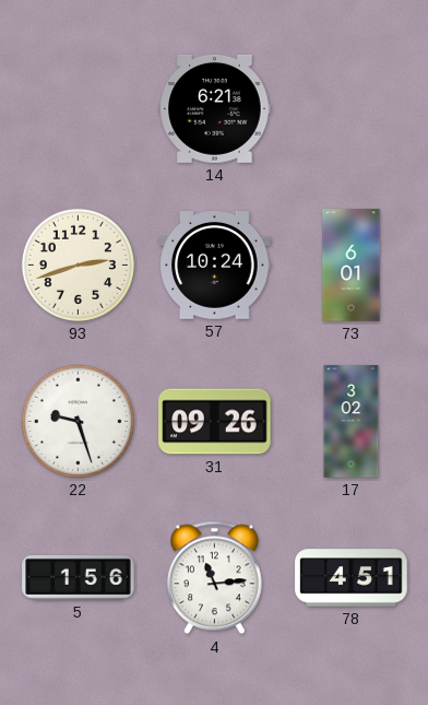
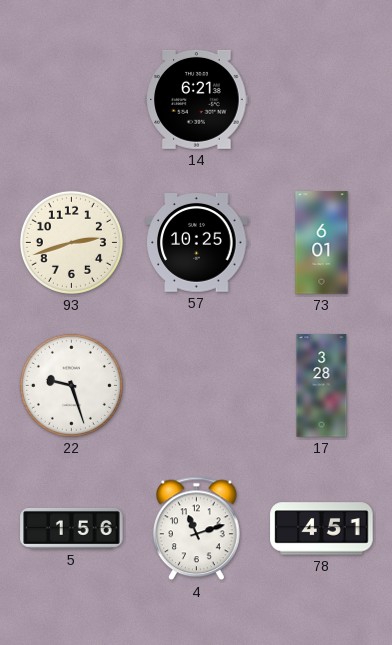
57: 10:24 -> 10:25
31: 09:26 -> none
17: 3:02 -> 3:28
4: 11:14 -> 11:12
